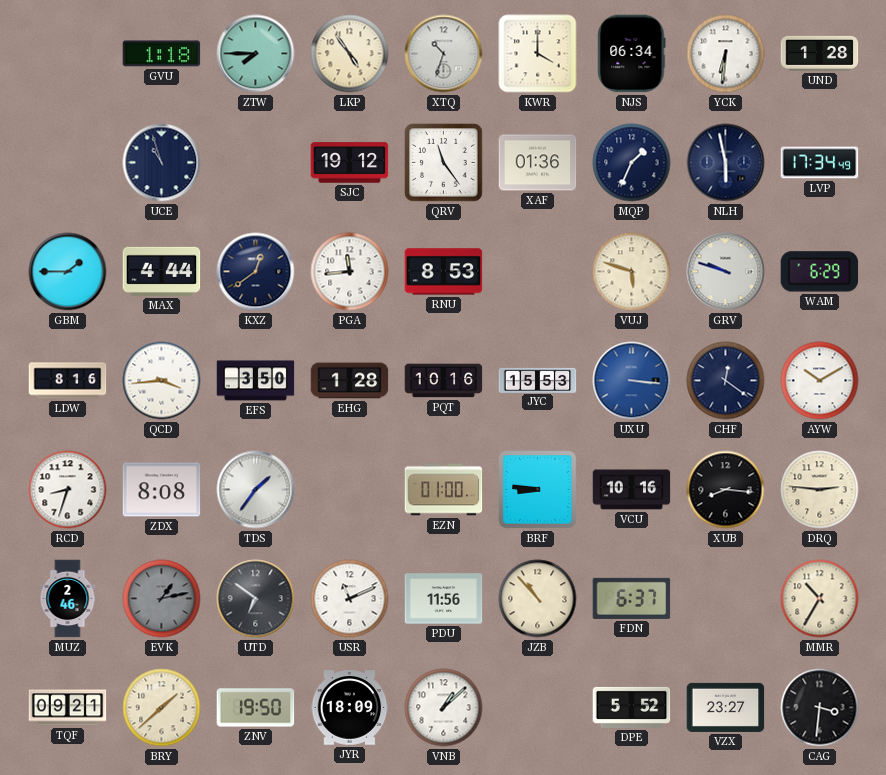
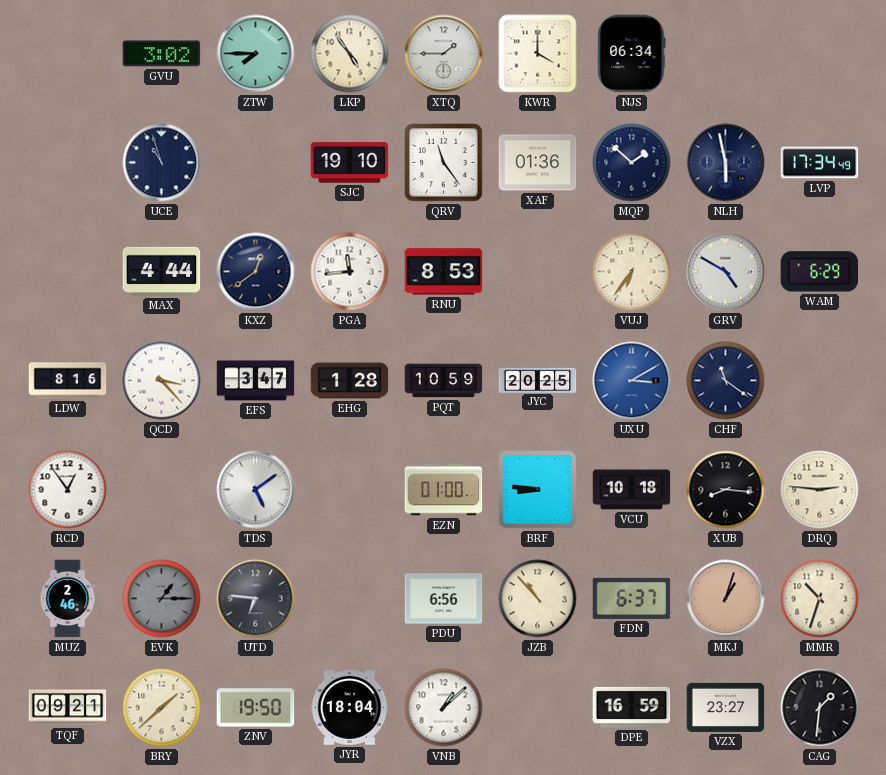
GVU: 1:18 -> 3:02
XTQ: 10:33 -> 1:45
YCK: 6:31 -> none
UND: 1:28 -> none
SJC: 19:12 -> 19:10
MQP: 1:34 -> 1:52
GBM: 1:45 -> none
VUJ: 5:48 -> 6:36
GRV: 9:48 -> 4:50
QCD: 3:44 -> 3:23
EFS: 3:50 -> 3:47
PQT: 10:16 -> 10:59
JYC: 15:53 -> 20:25
UXU: 3:16 -> 3:10
CHF: 12:21 -> 11:21
AYW: 10:10 -> none
RCD: 8:33 -> 12:54
ZDX: 8:08 -> none
TDS: 1:36 -> 5:09
VCU: 10:16 -> 10:18
EVK: 1:13 -> 1:15
UTD: 6:51 -> 6:46
USR: 11:11 -> none
PDU: 11:56 -> 6:56
MKJ: none -> 1:03
MMR: 10:35 -> 10:33
JYR: 18:09 -> 18:04
DPE: 5:52 -> 16:59
CAG: 3:31 -> 1:31
